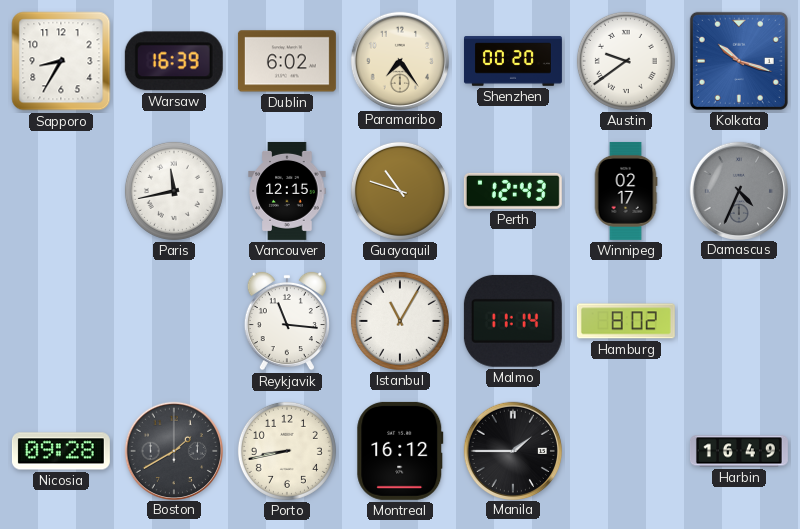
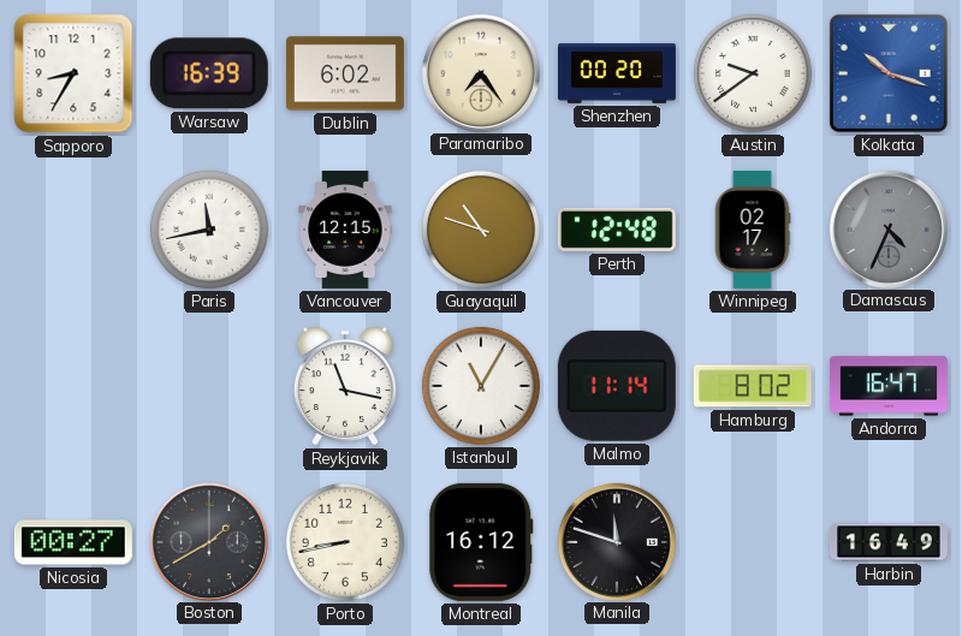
Perth: 12:43 -> 12:48
Reykjavik: 11:16 -> 11:17
Andorra: none -> 16:47
Nicosia: 09:28 -> 00:27
Manila: 1:45 -> 11:48
